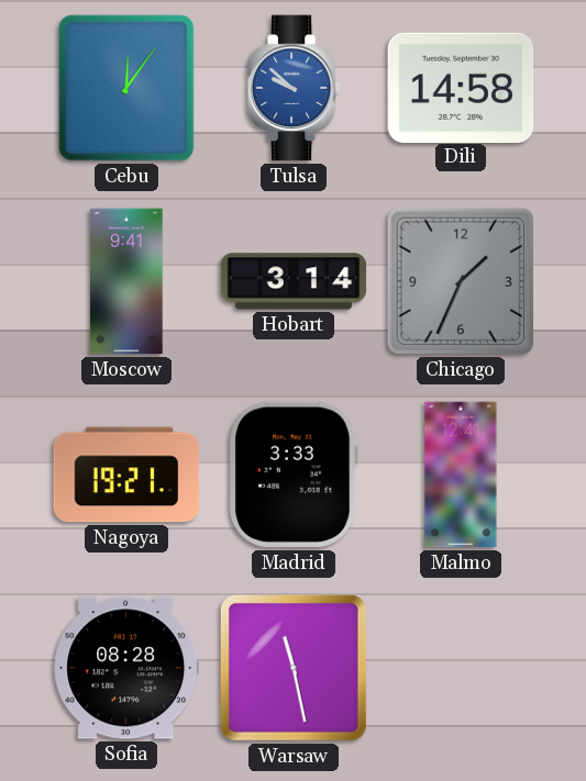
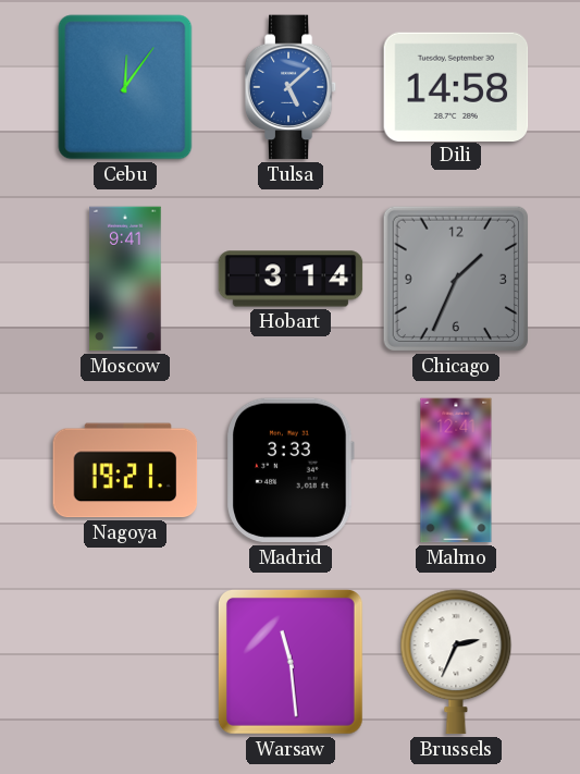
Tulsa: 9:52 -> 5:08
Sofia: 08:28 -> none
Warsaw: 11:28 -> 11:29
Brussels: none -> 2:34
